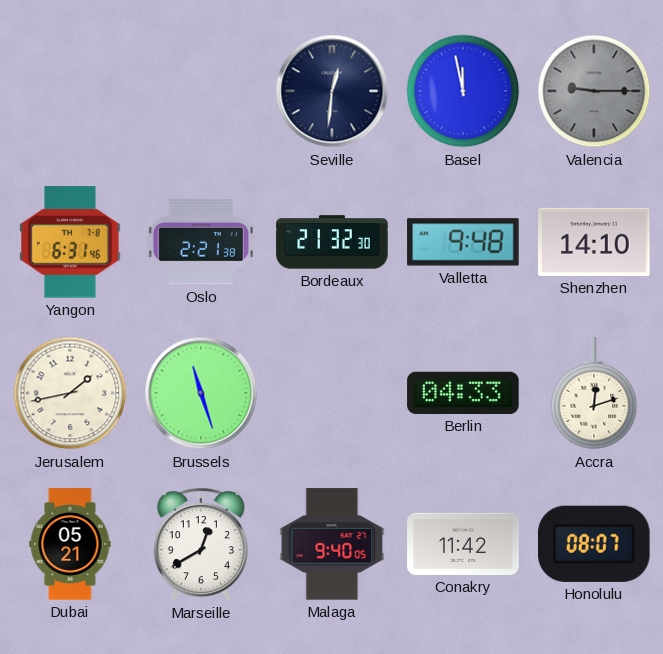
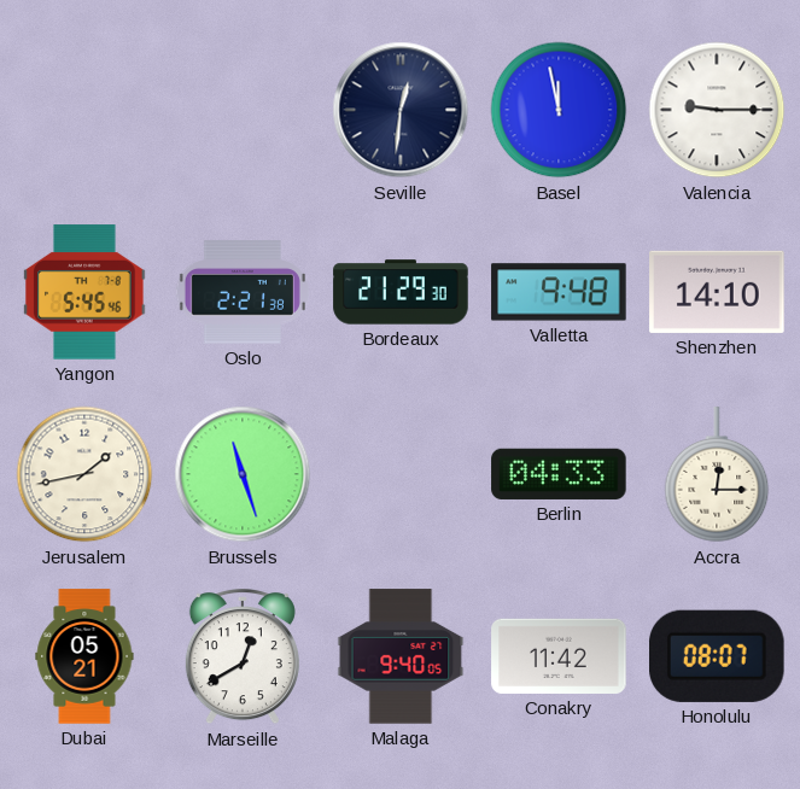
Valencia dial: grey -> white
Yangon: 6:31 -> 5:45
Bordeaux: 21:32 -> 21:29
Accra: 12:12 -> 12:15
